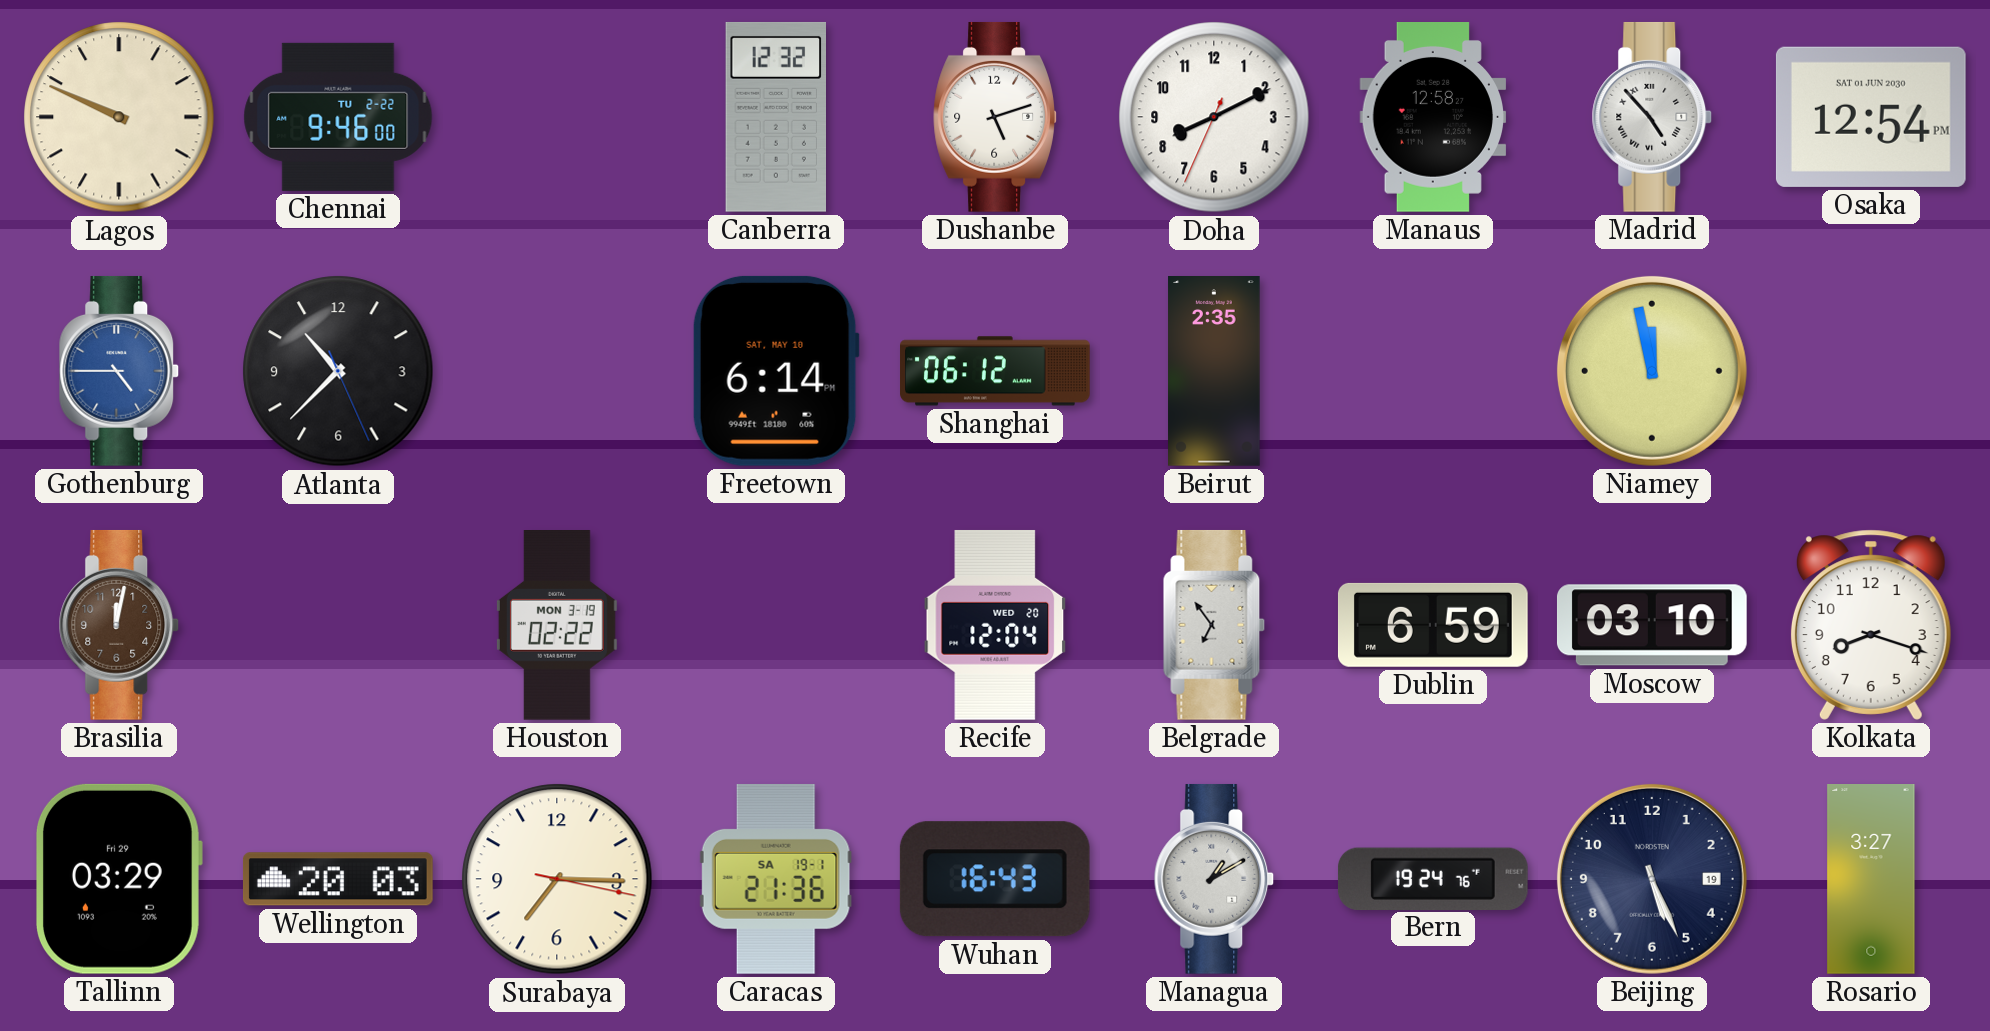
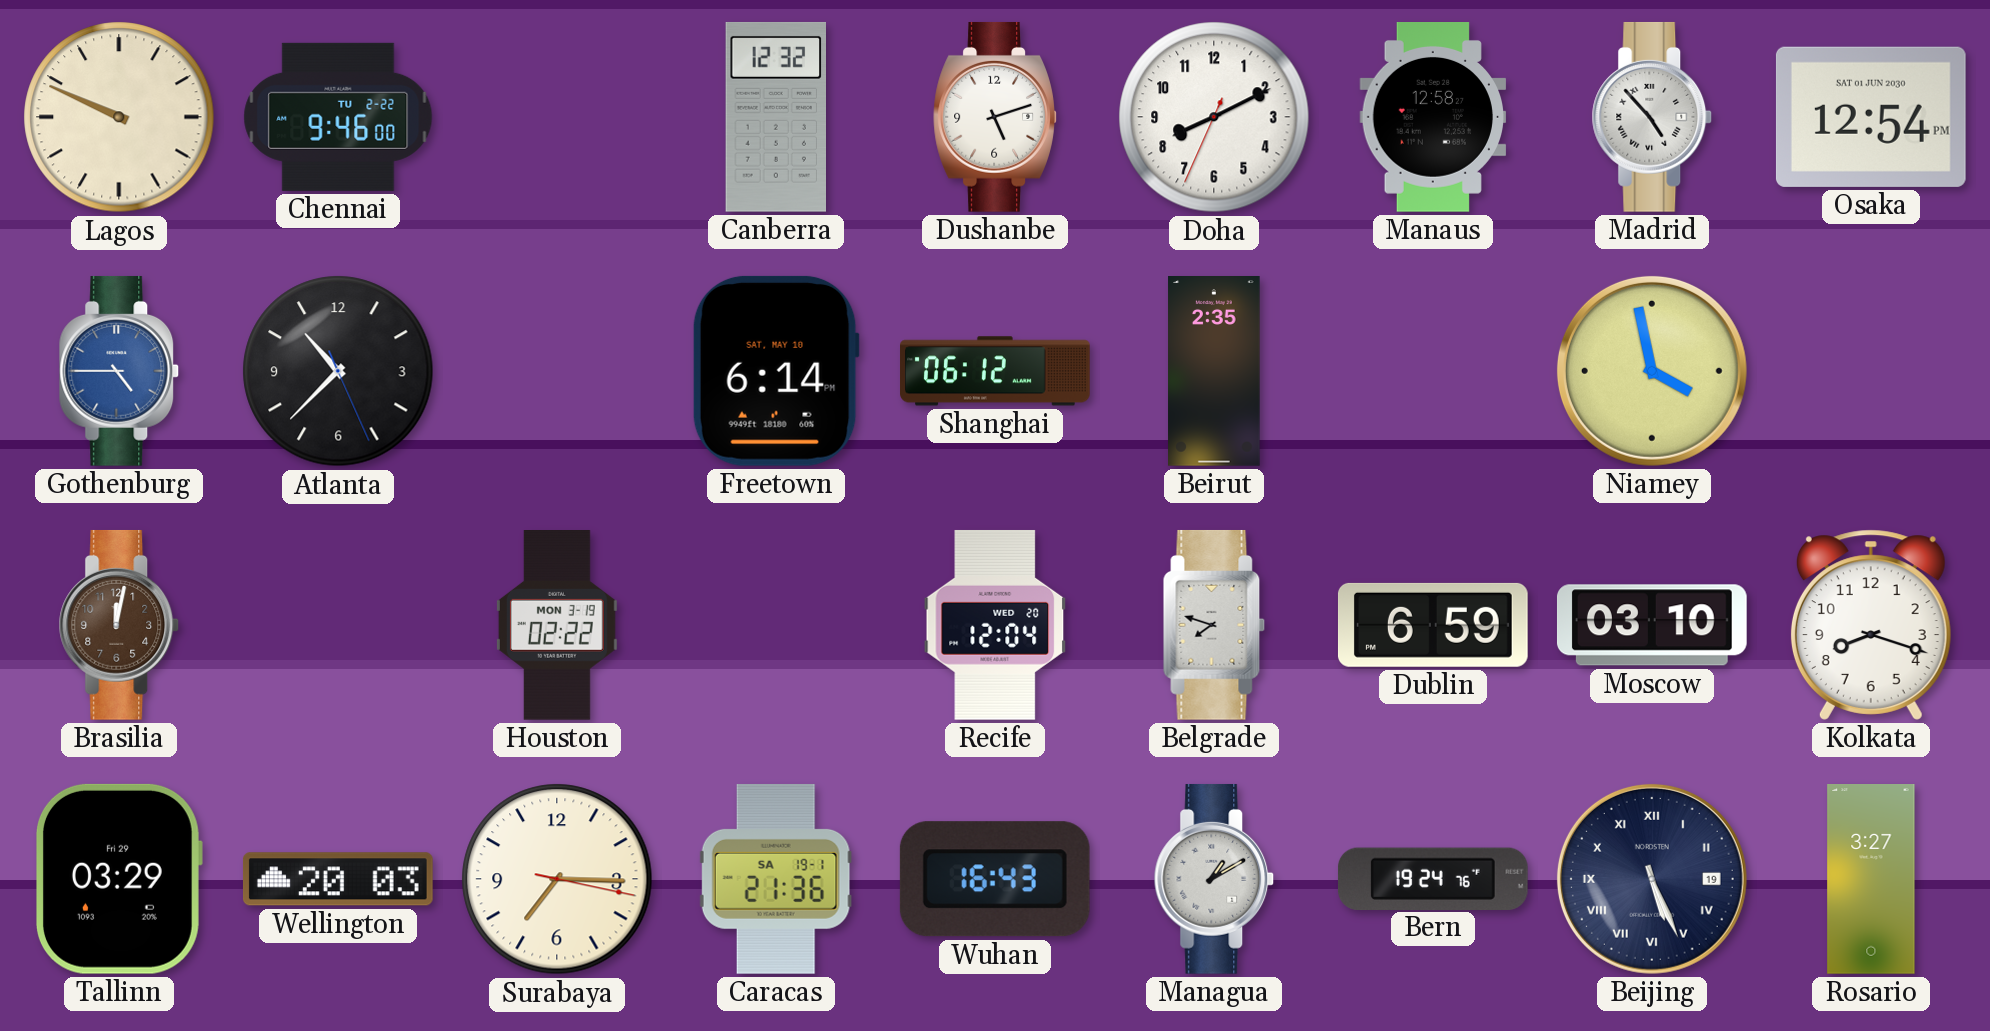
Niamey: 11:58 -> 3:58
Belgrade: 6:54 -> 7:48
Beijing numerals: Arabic -> Roman
